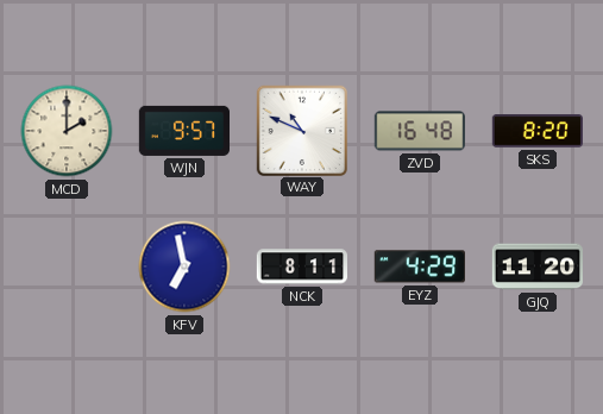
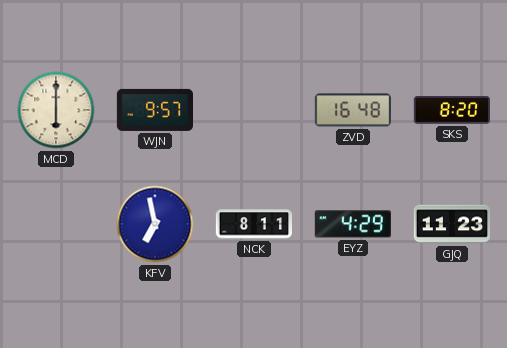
MCD: 2:00 -> 6:00
WAY: 10:49 -> none
GJQ: 11:20 -> 11:23
